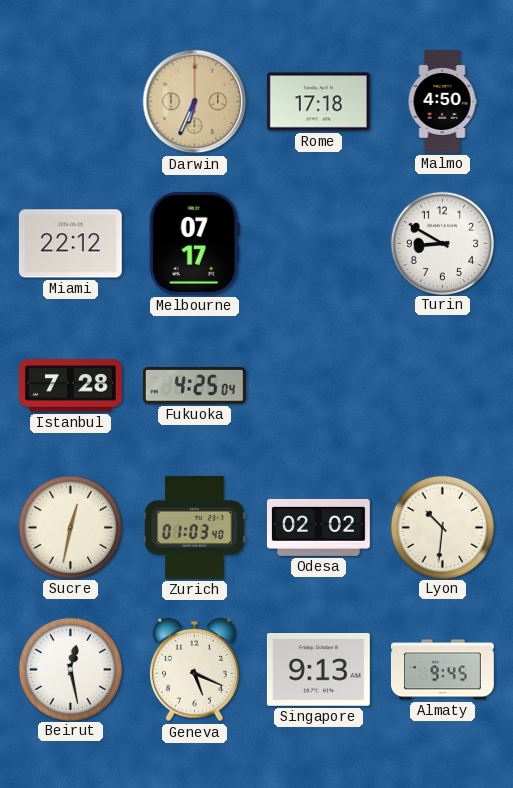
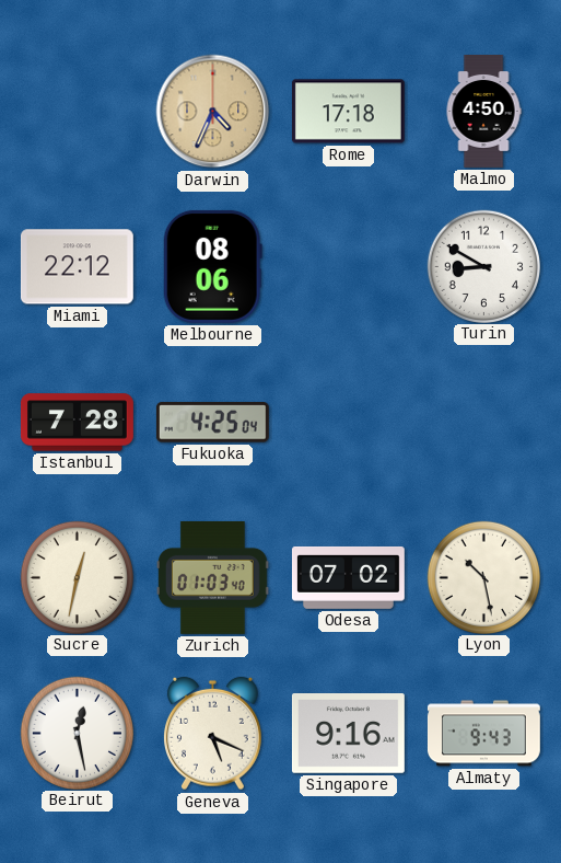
Darwin: 6:34 -> 4:34
Melbourne: 07:17 -> 08:06
Odesa: 02:02 -> 07:02
Lyon: 10:31 -> 10:28
Singapore: 9:13 -> 9:16
Almaty: 9:45 -> 9:43
